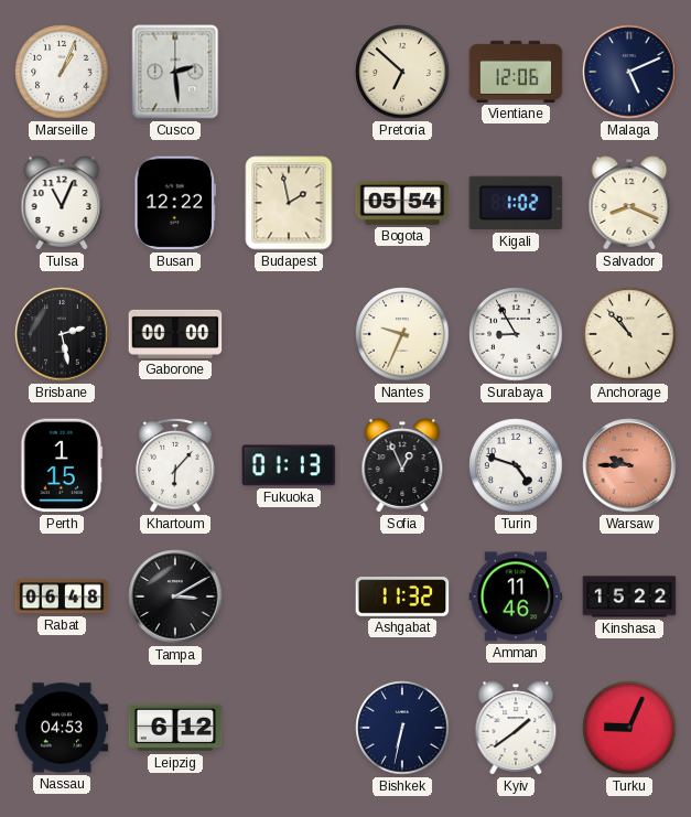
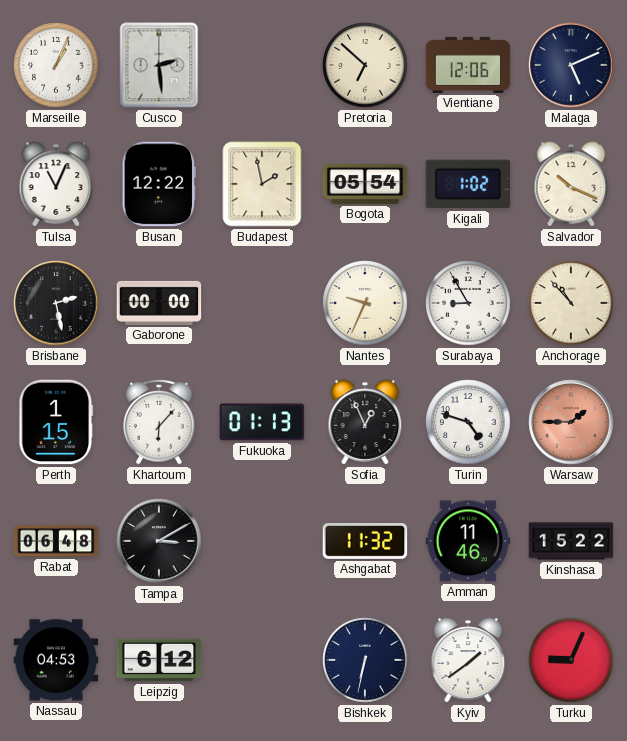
Salvador: 8:19 -> 10:19
Warsaw: 9:45 -> 1:45
